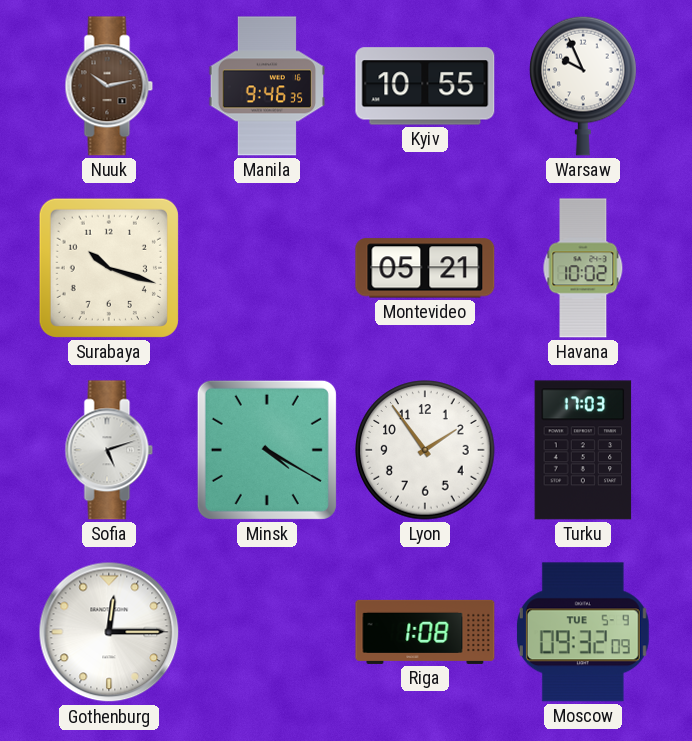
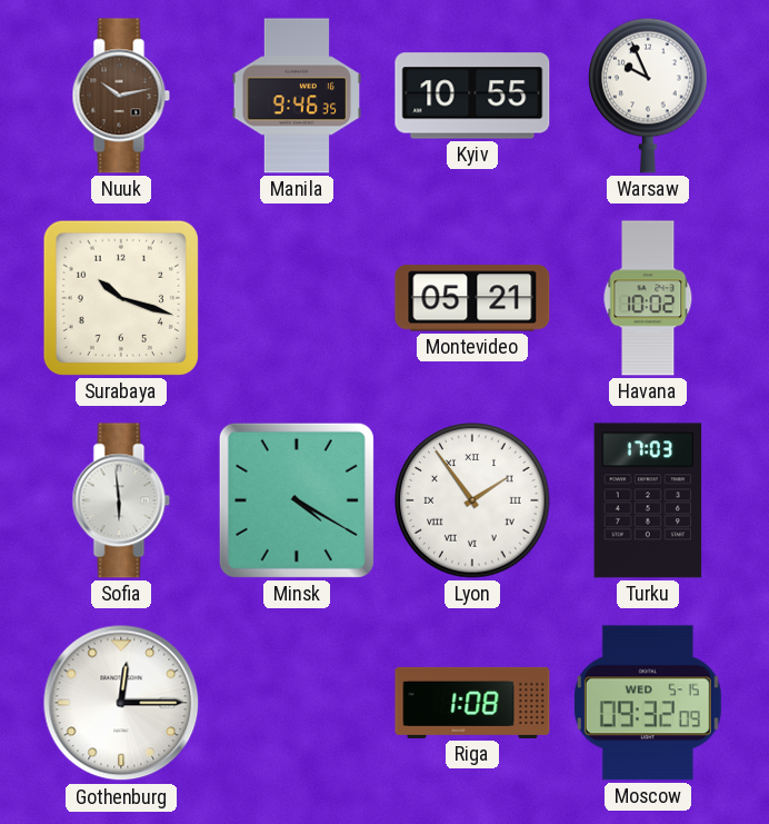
Sofia: 5:12 -> 5:59
Lyon numerals: Arabic -> Roman
Moscow date: TUE 5-9 -> WED 5-15
